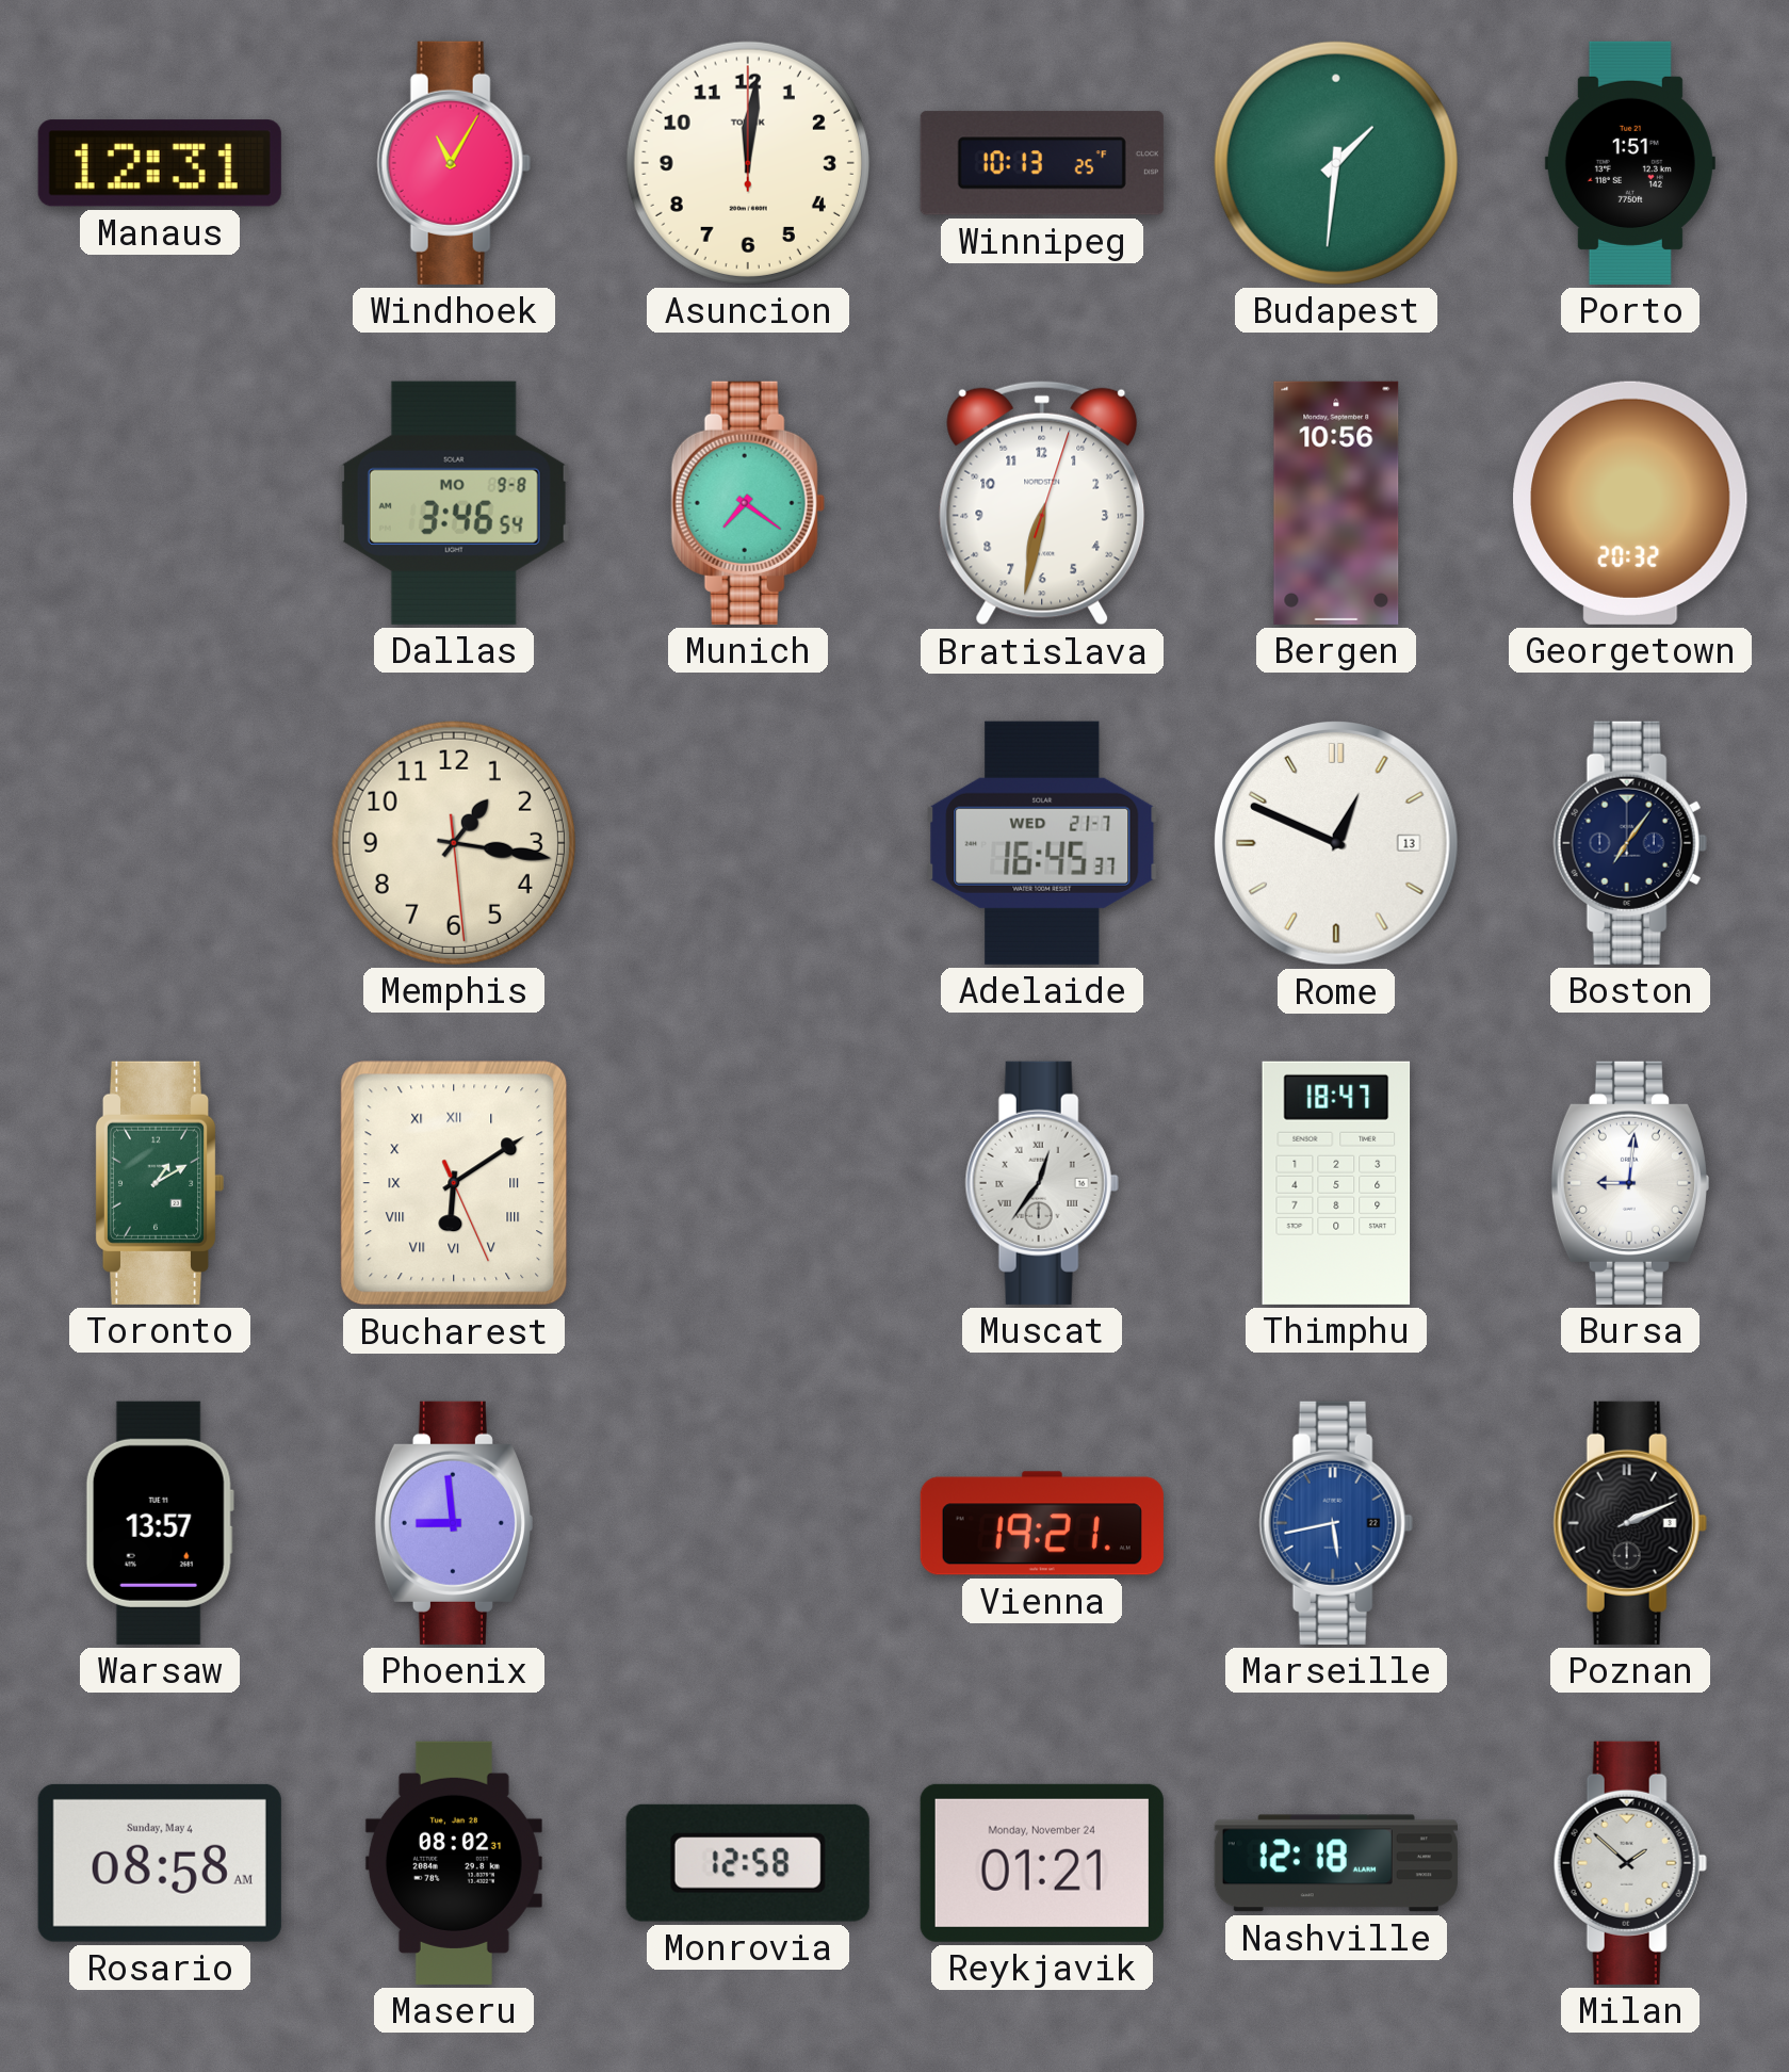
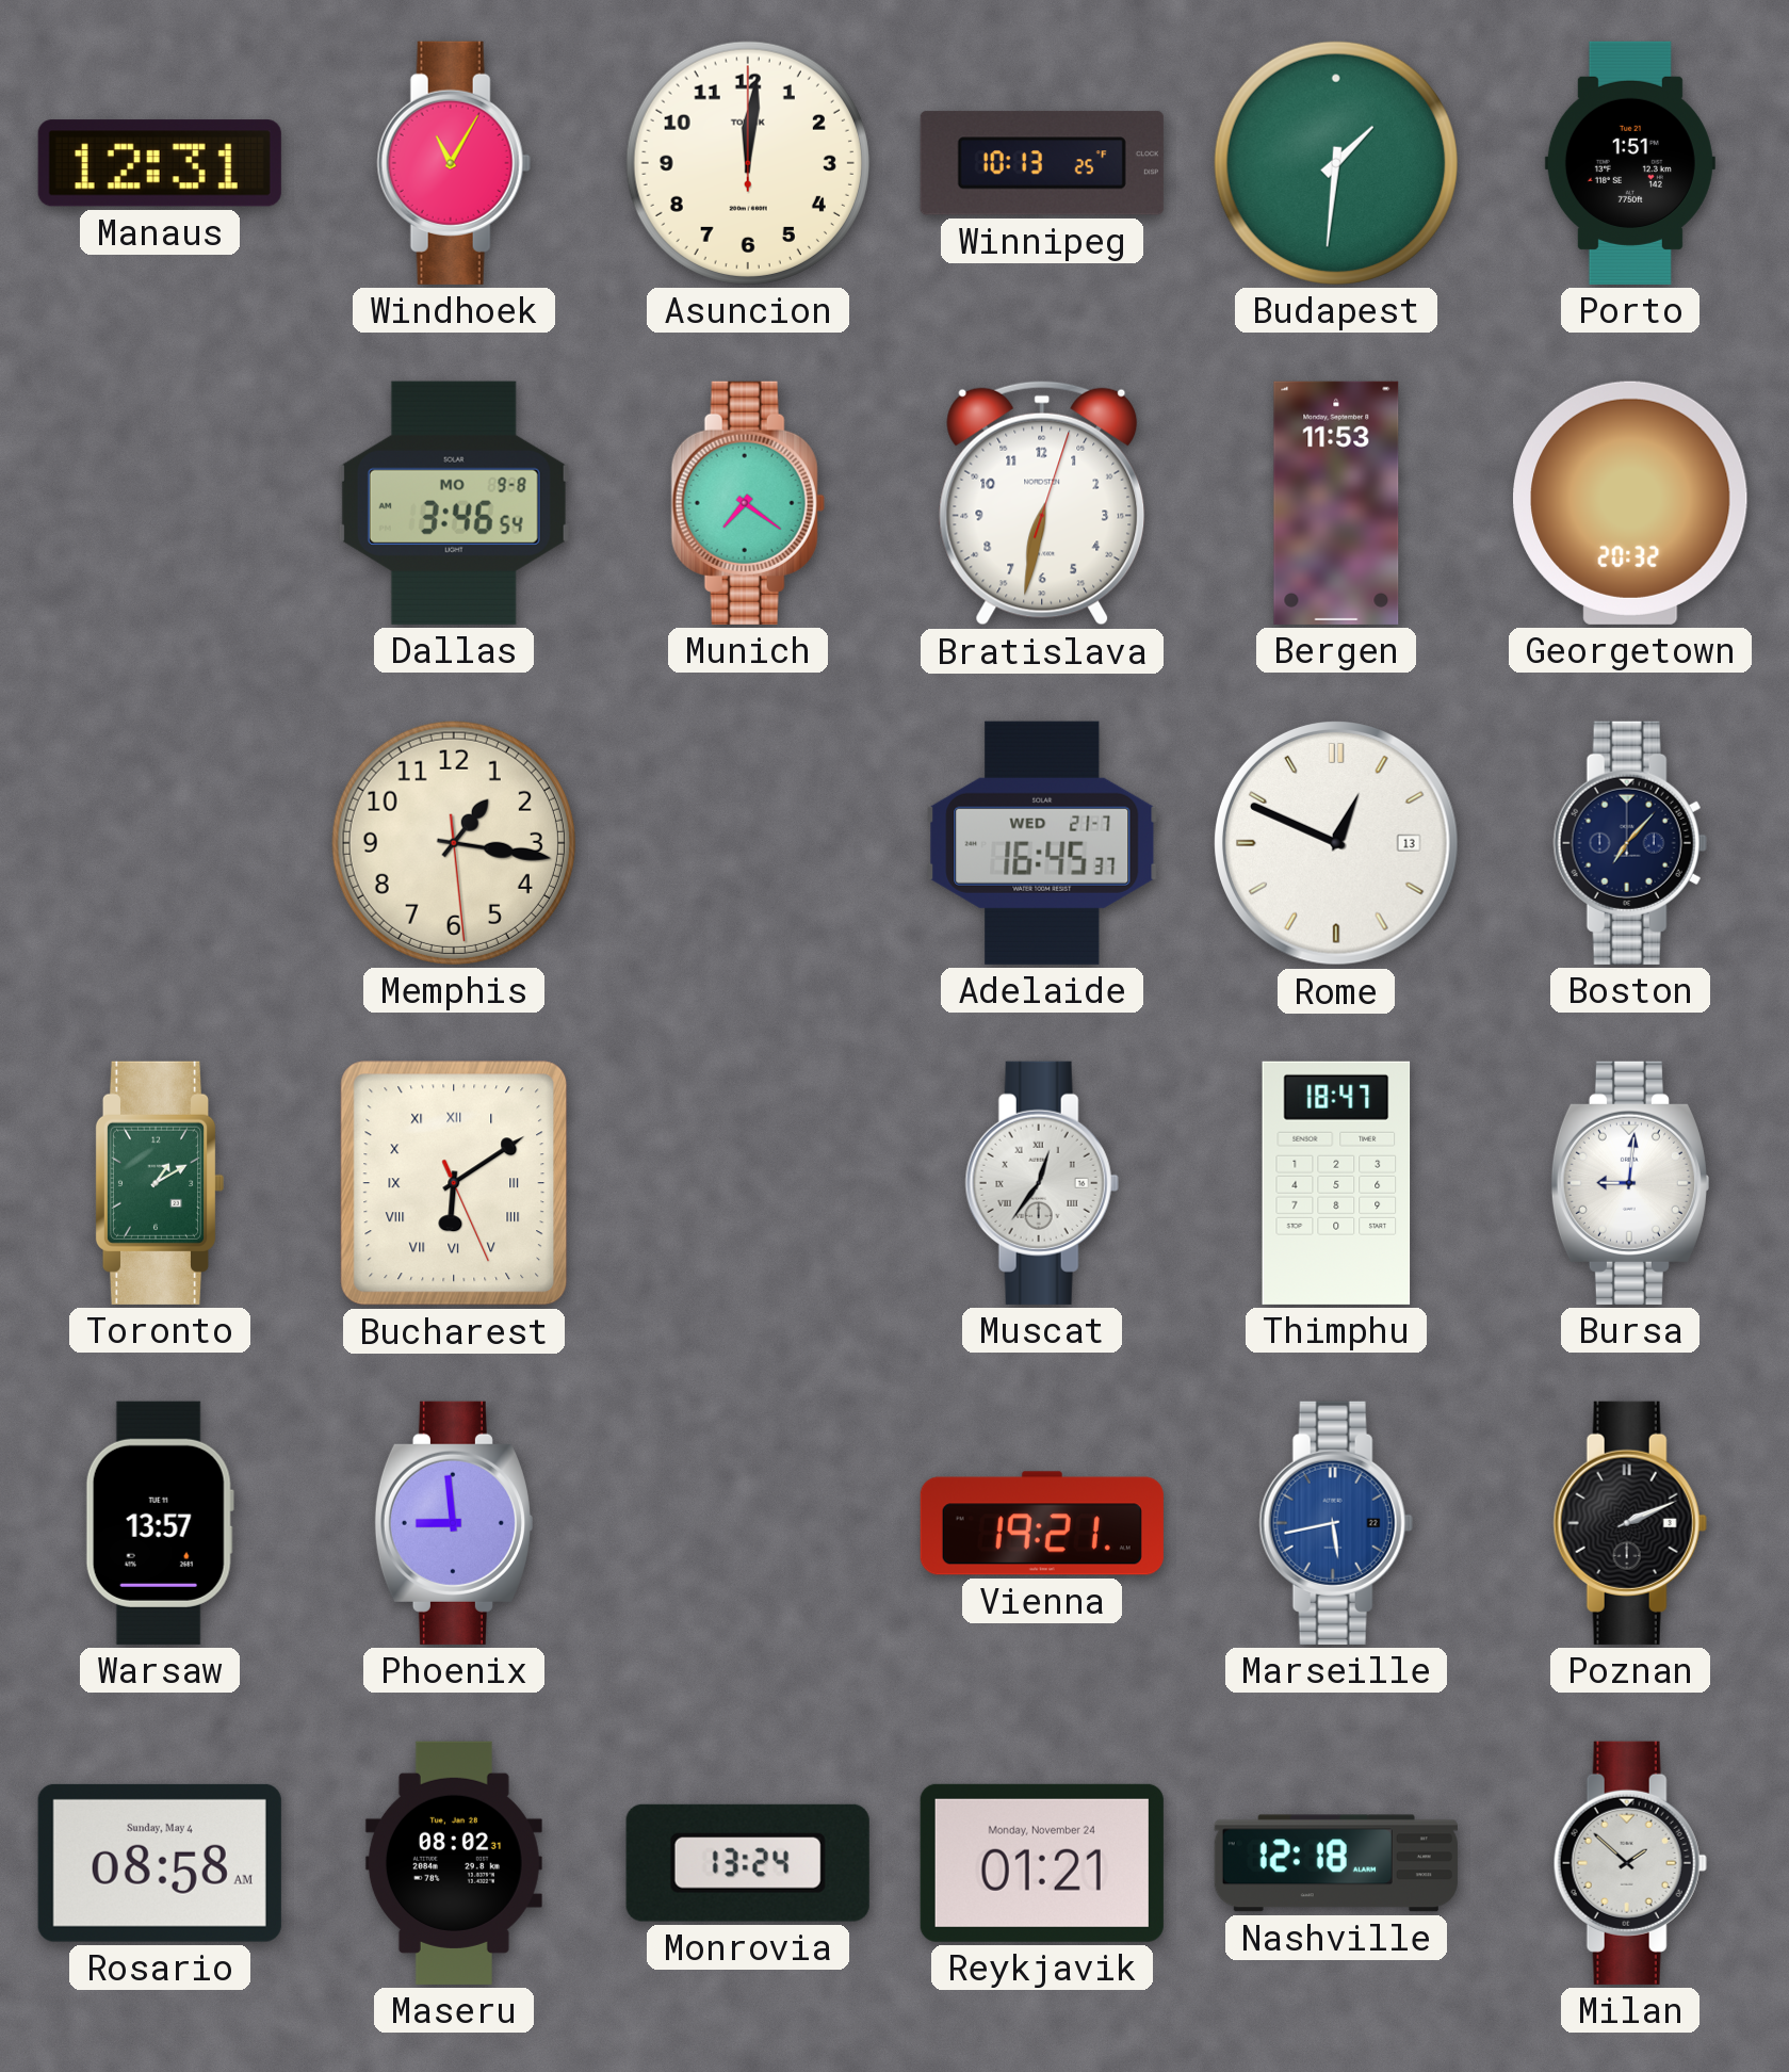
Bergen: 10:56 -> 11:53
Boston: 7:06 -> 7:07
Monrovia: 12:58 -> 13:24
